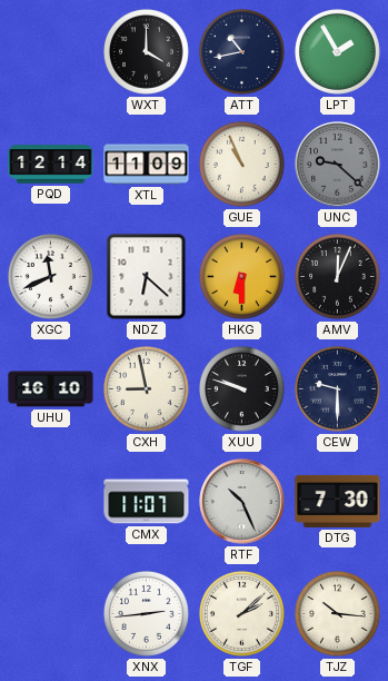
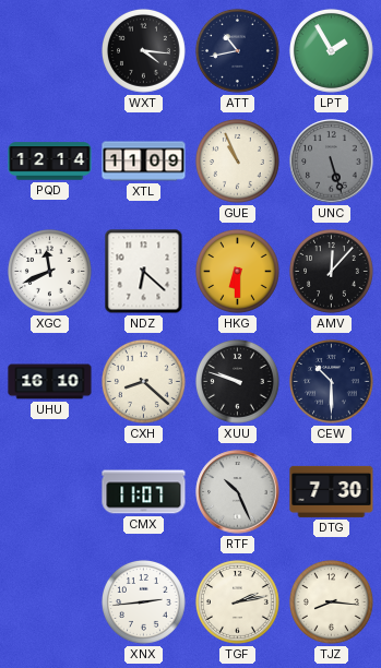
WXT: 4:00 -> 4:16
UNC: 9:22 -> 5:27
AMV: 12:04 -> 12:07
CXH: 8:58 -> 8:22
CEW: 9:30 -> 10:30
TGF: 2:08 -> 2:13
TJZ: 10:16 -> 8:16
